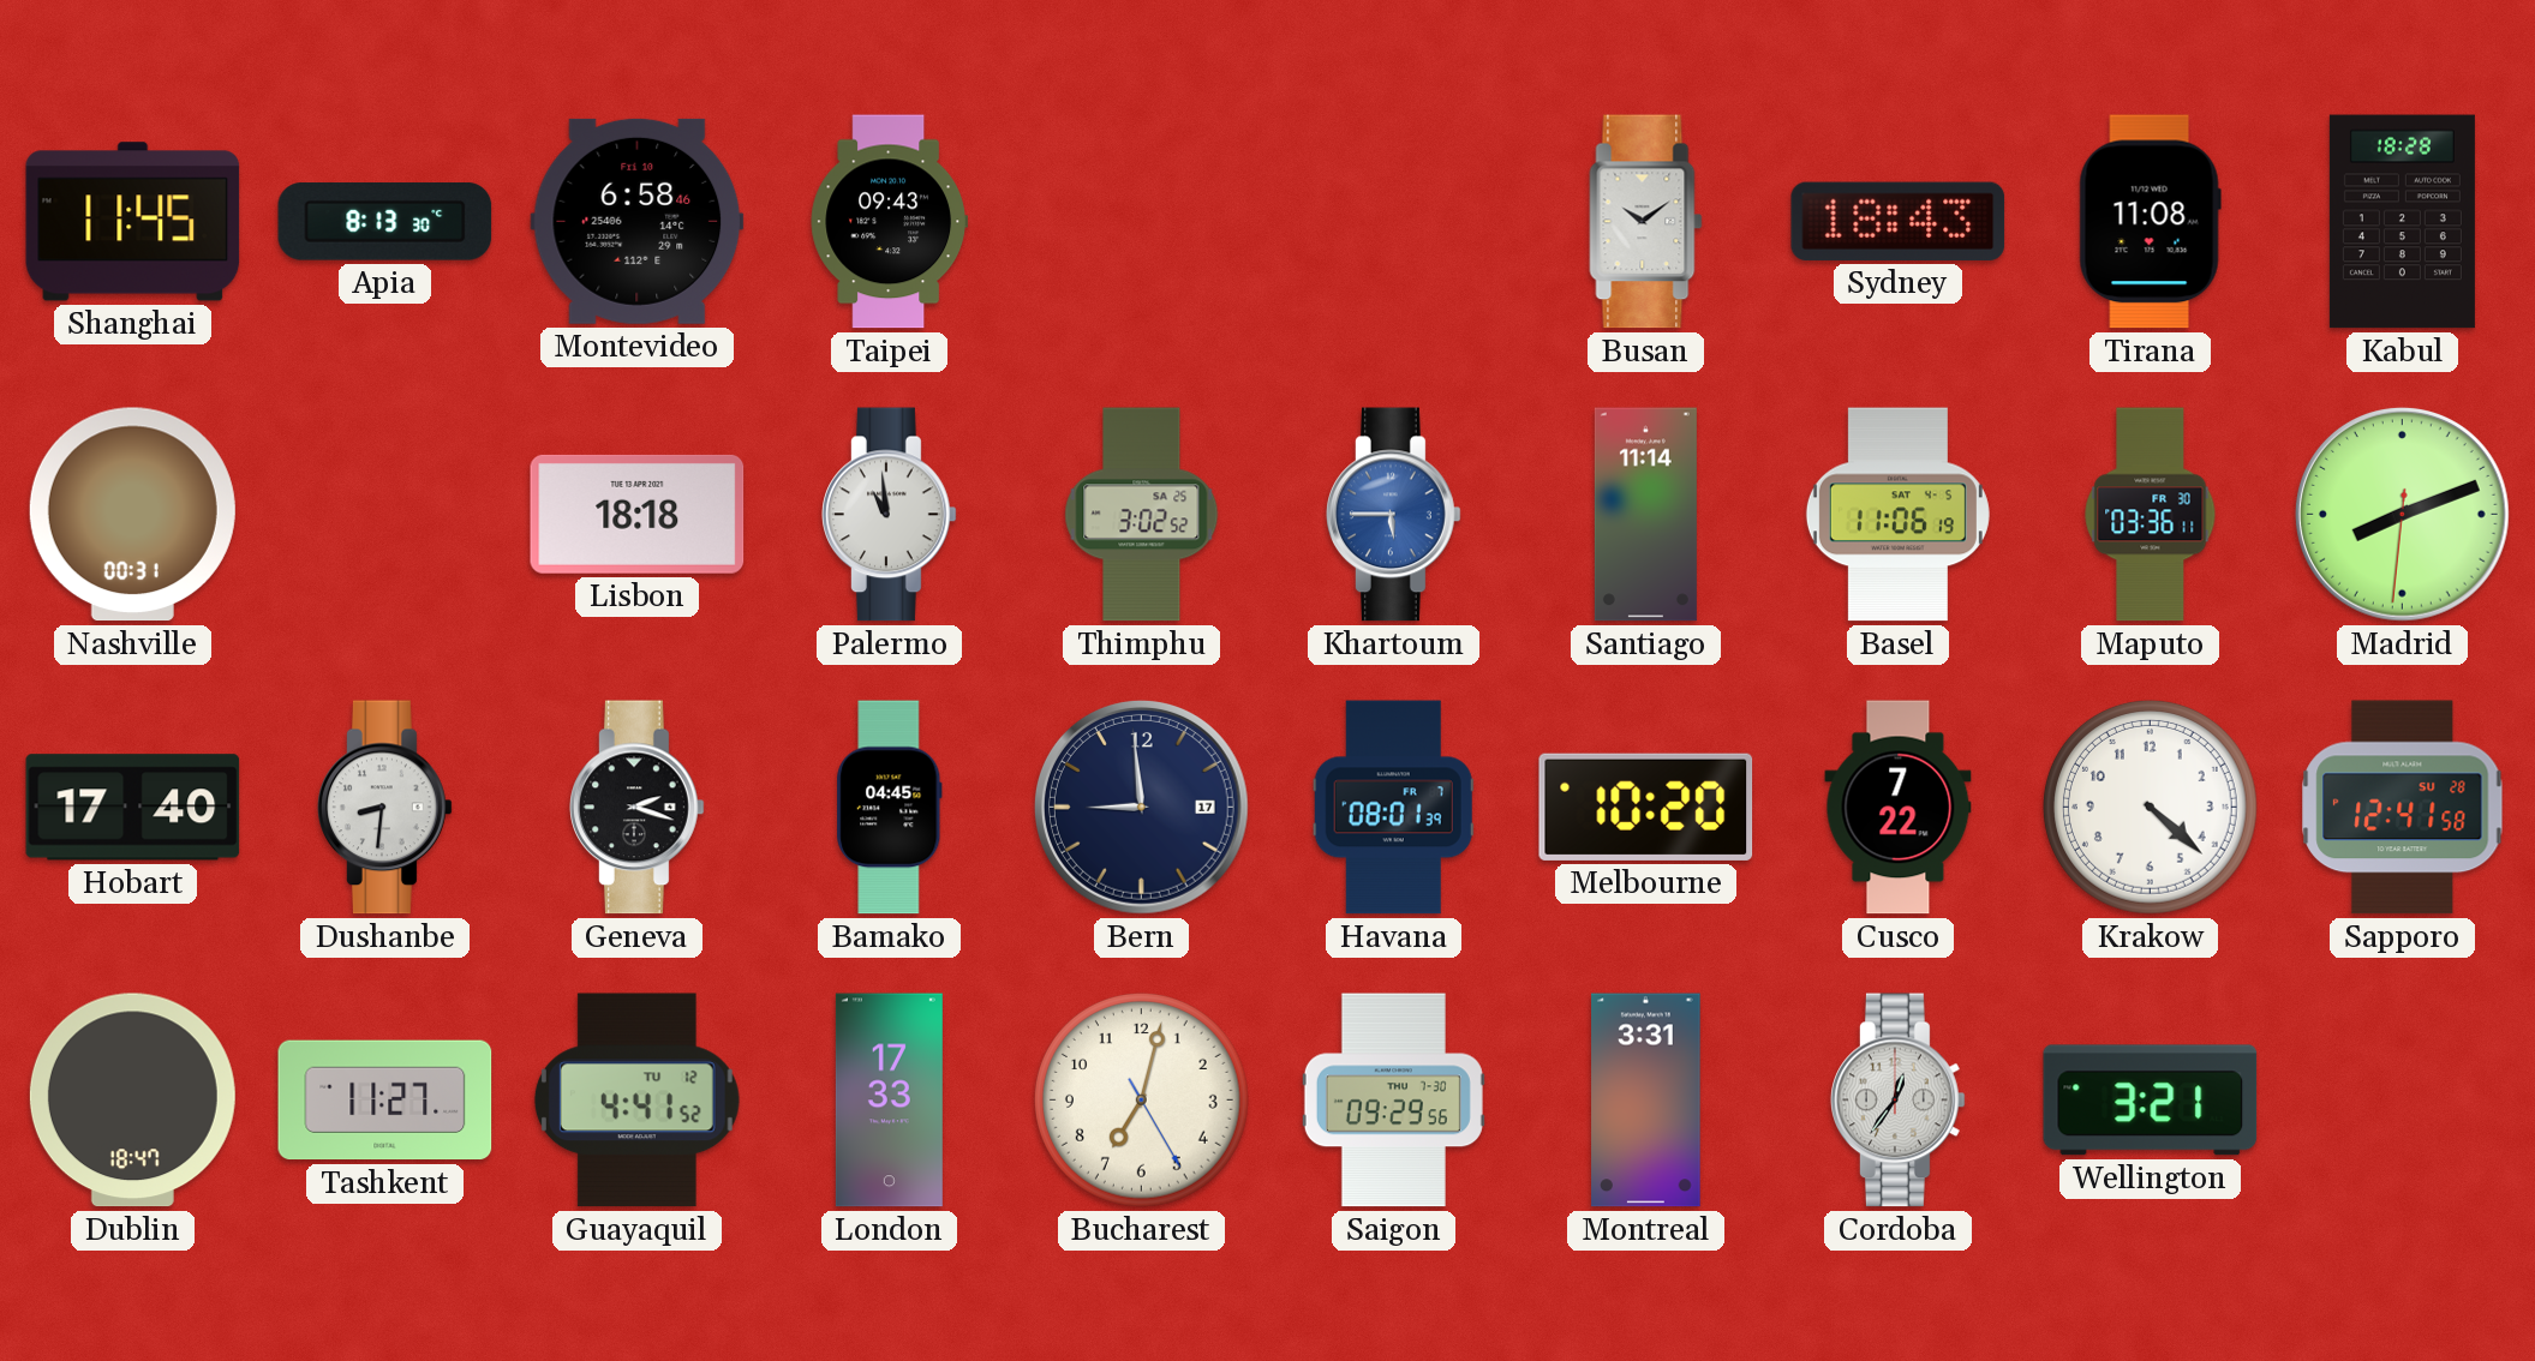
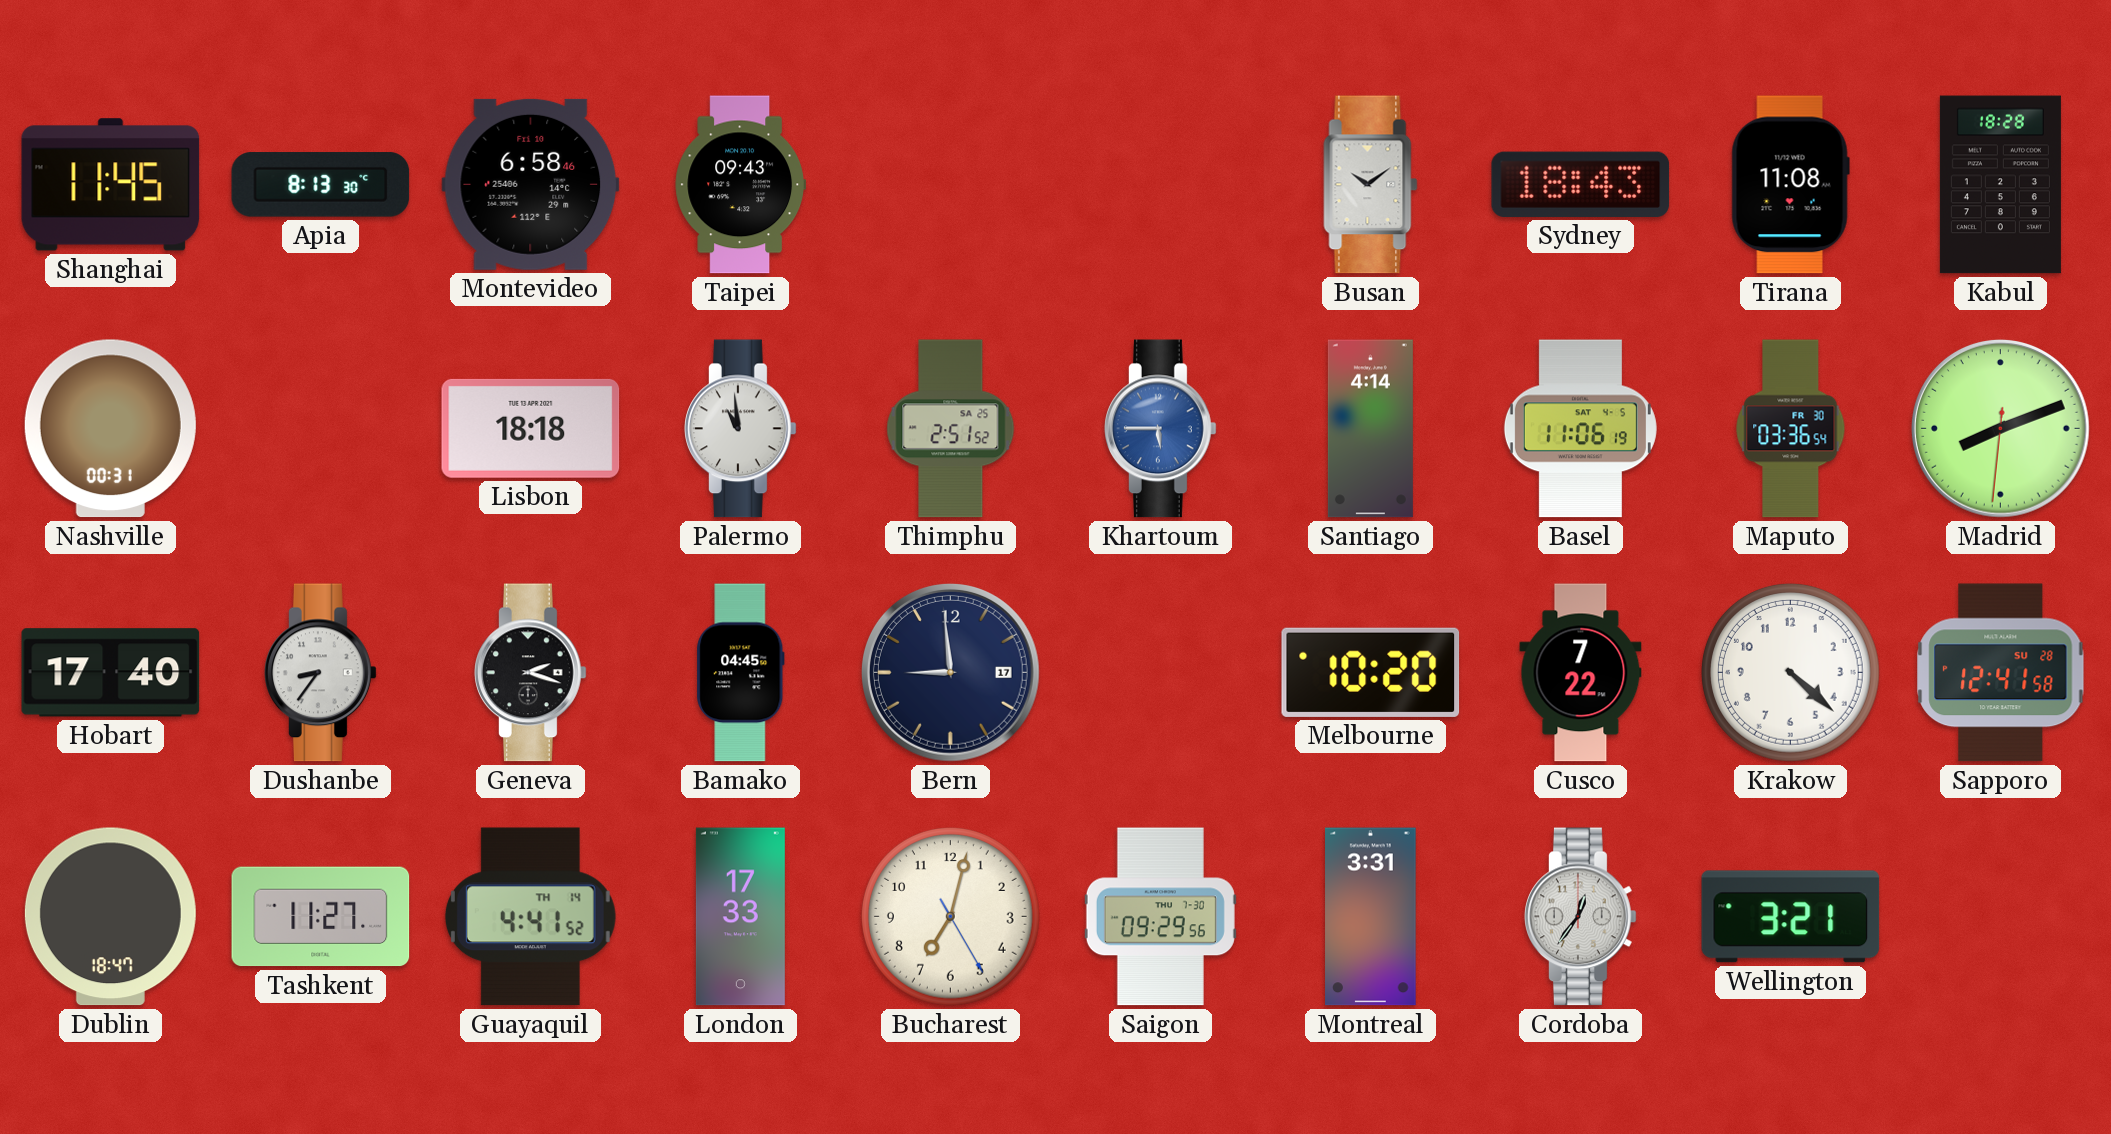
Thimphu: 3:02 -> 2:51
Santiago: 11:14 -> 4:14
Maputo: 03:36:11 -> 03:36:54
Dushanbe: 8:31 -> 8:36
Havana: 08:01 -> none
Guayaquil date: TU 12 -> TH 14
